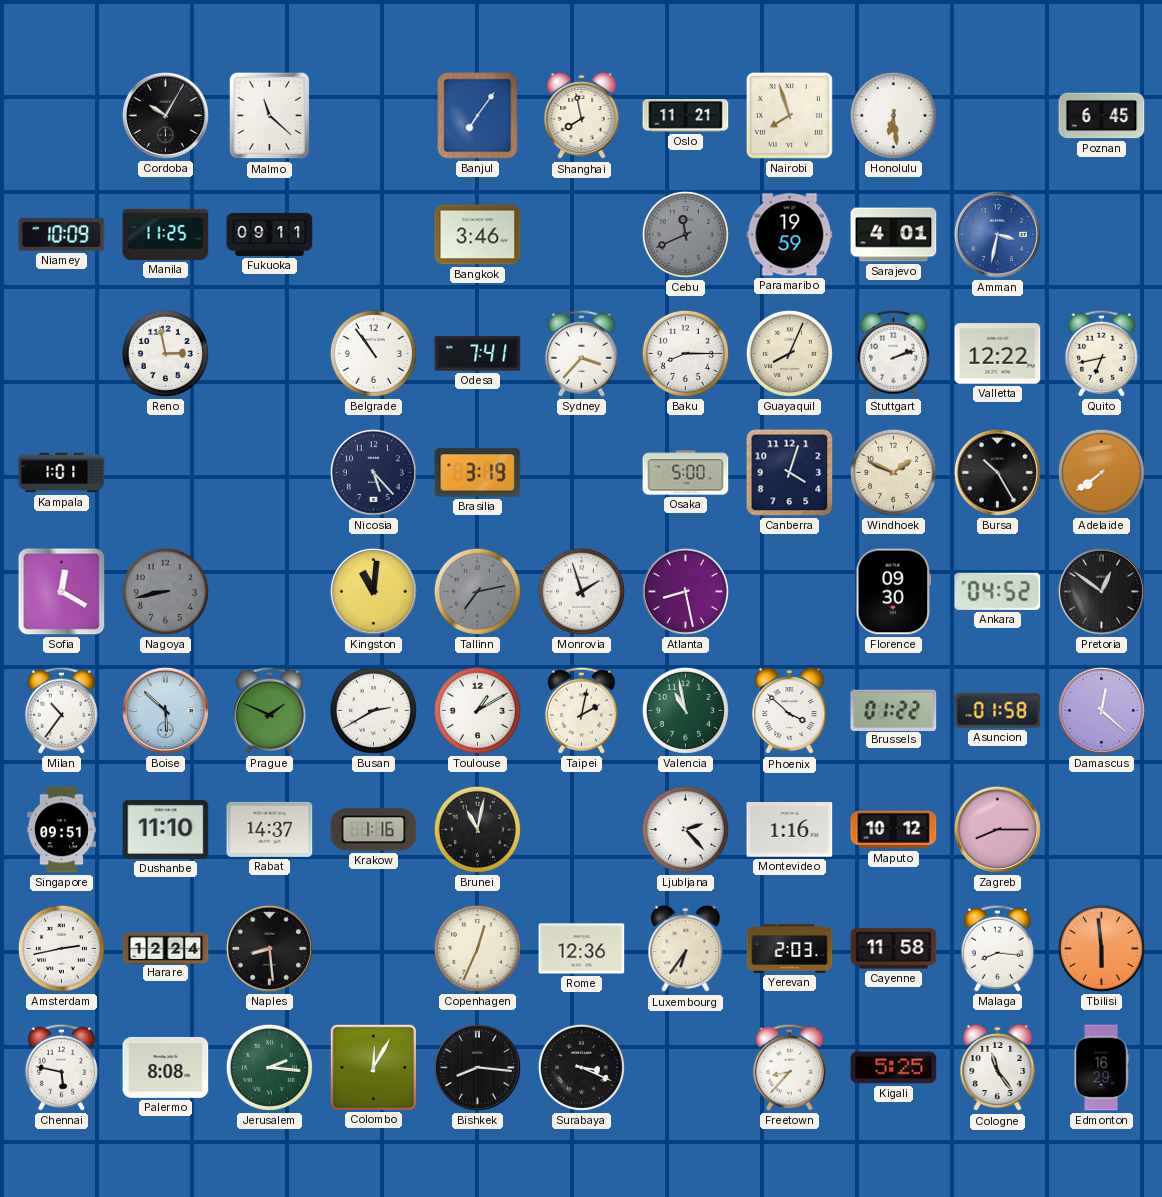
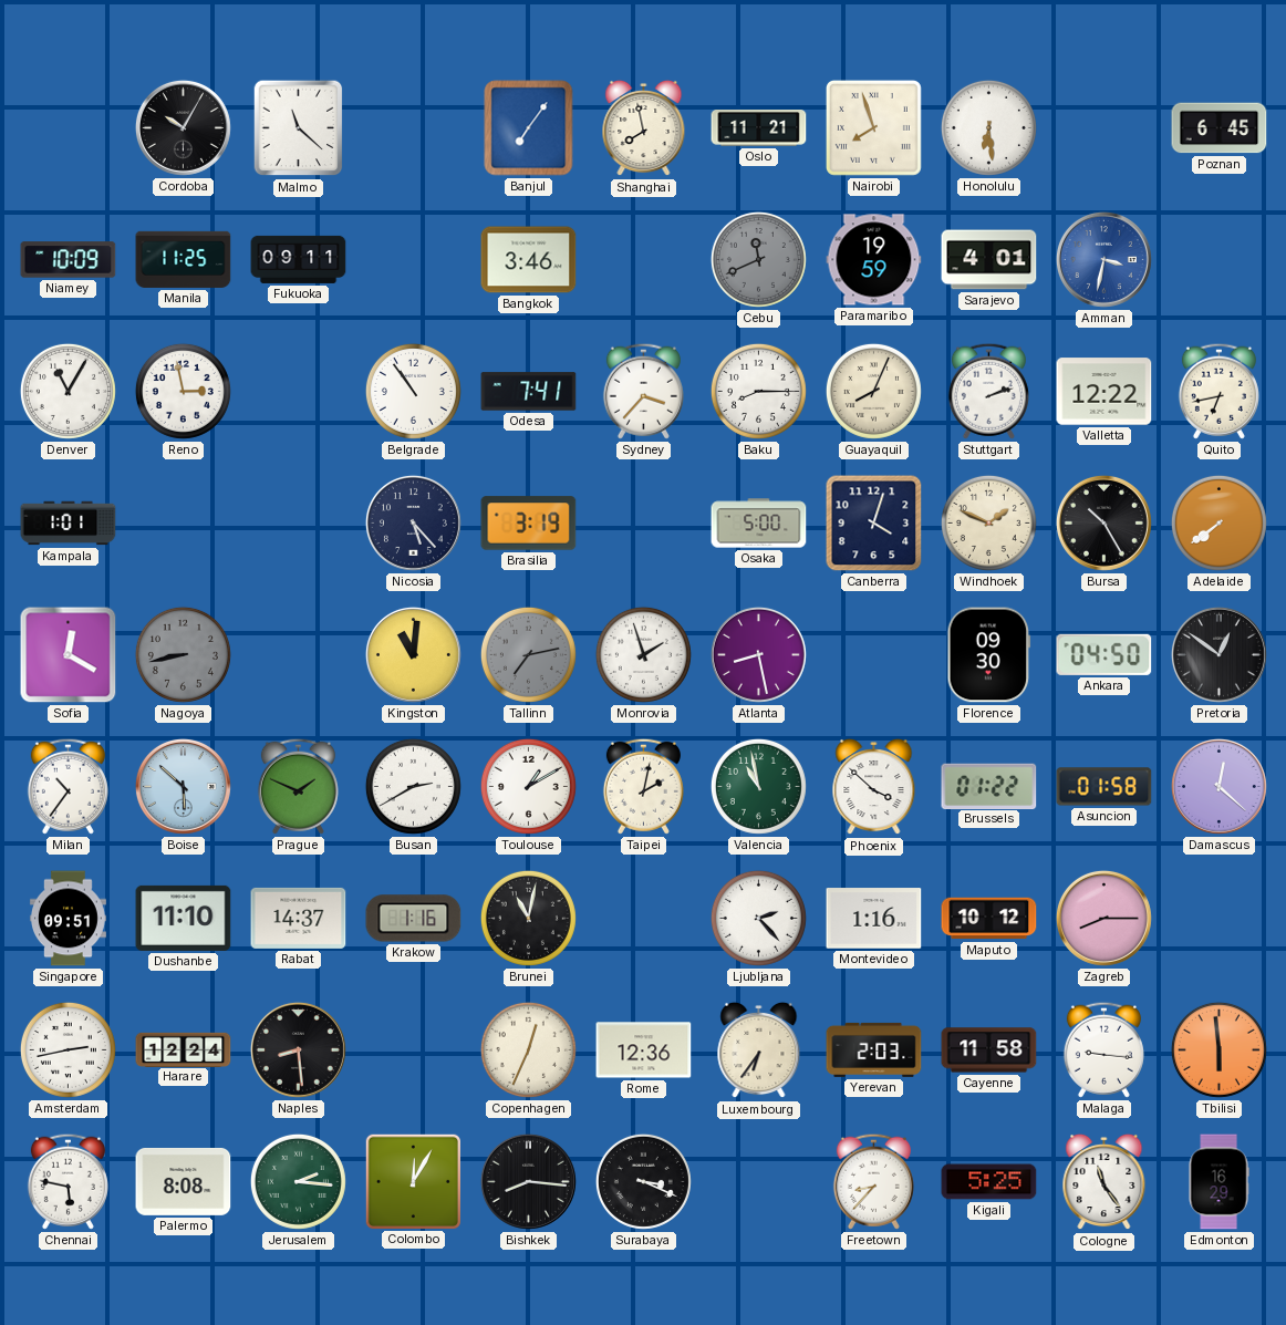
Denver: none -> 11:05
Ankara: 04:52 -> 04:50
Malaga: 8:16 -> 9:16
